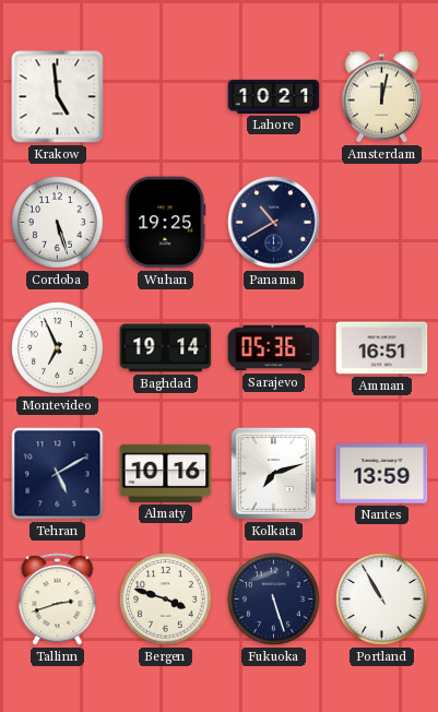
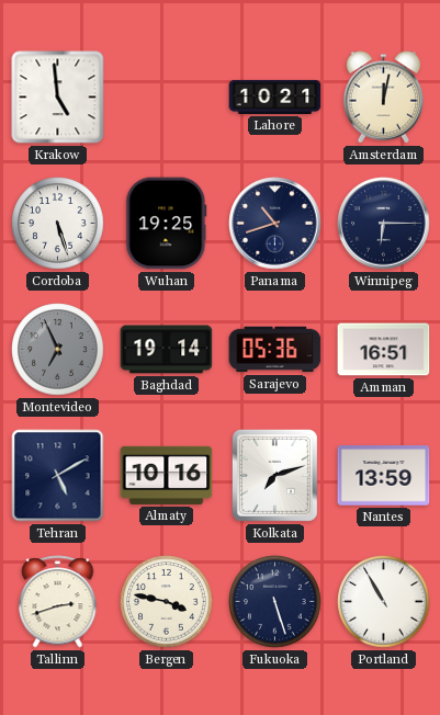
Panama: 10:40 -> 10:42
Winnipeg: none -> 6:15
Montevideo dial: white -> grey
Bergen: 3:48 -> 3:47
